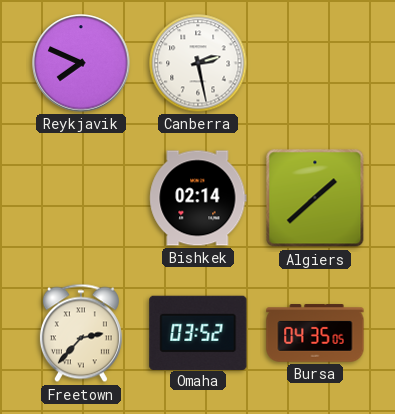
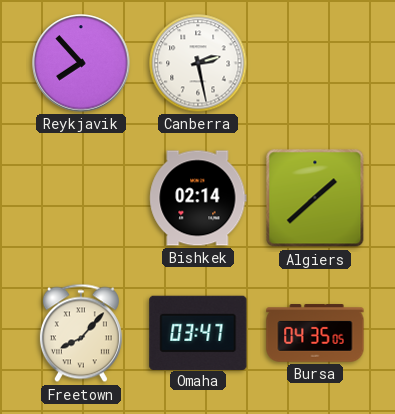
Reykjavik: 7:49 -> 7:53
Freetown: 2:37 -> 8:07
Omaha: 03:52 -> 03:47
